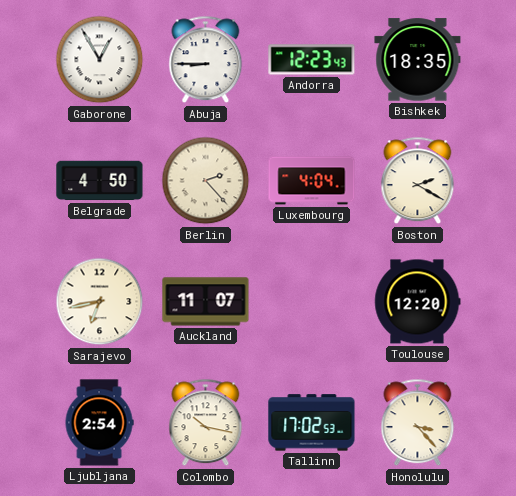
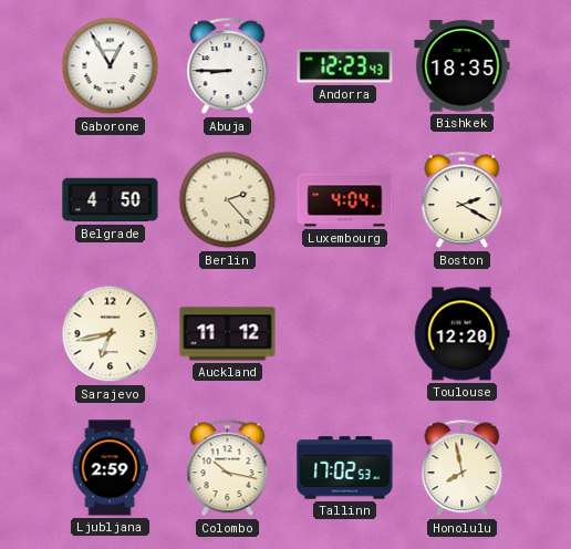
Auckland: 11:07 -> 11:12
Ljubljana: 2:54 -> 2:59
Honolulu: 3:23 -> 7:58
